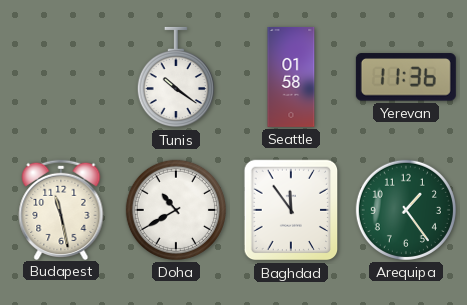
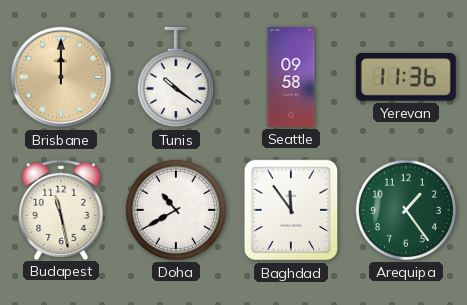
Brisbane: none -> 12:00
Seattle: 01:58 -> 09:58
